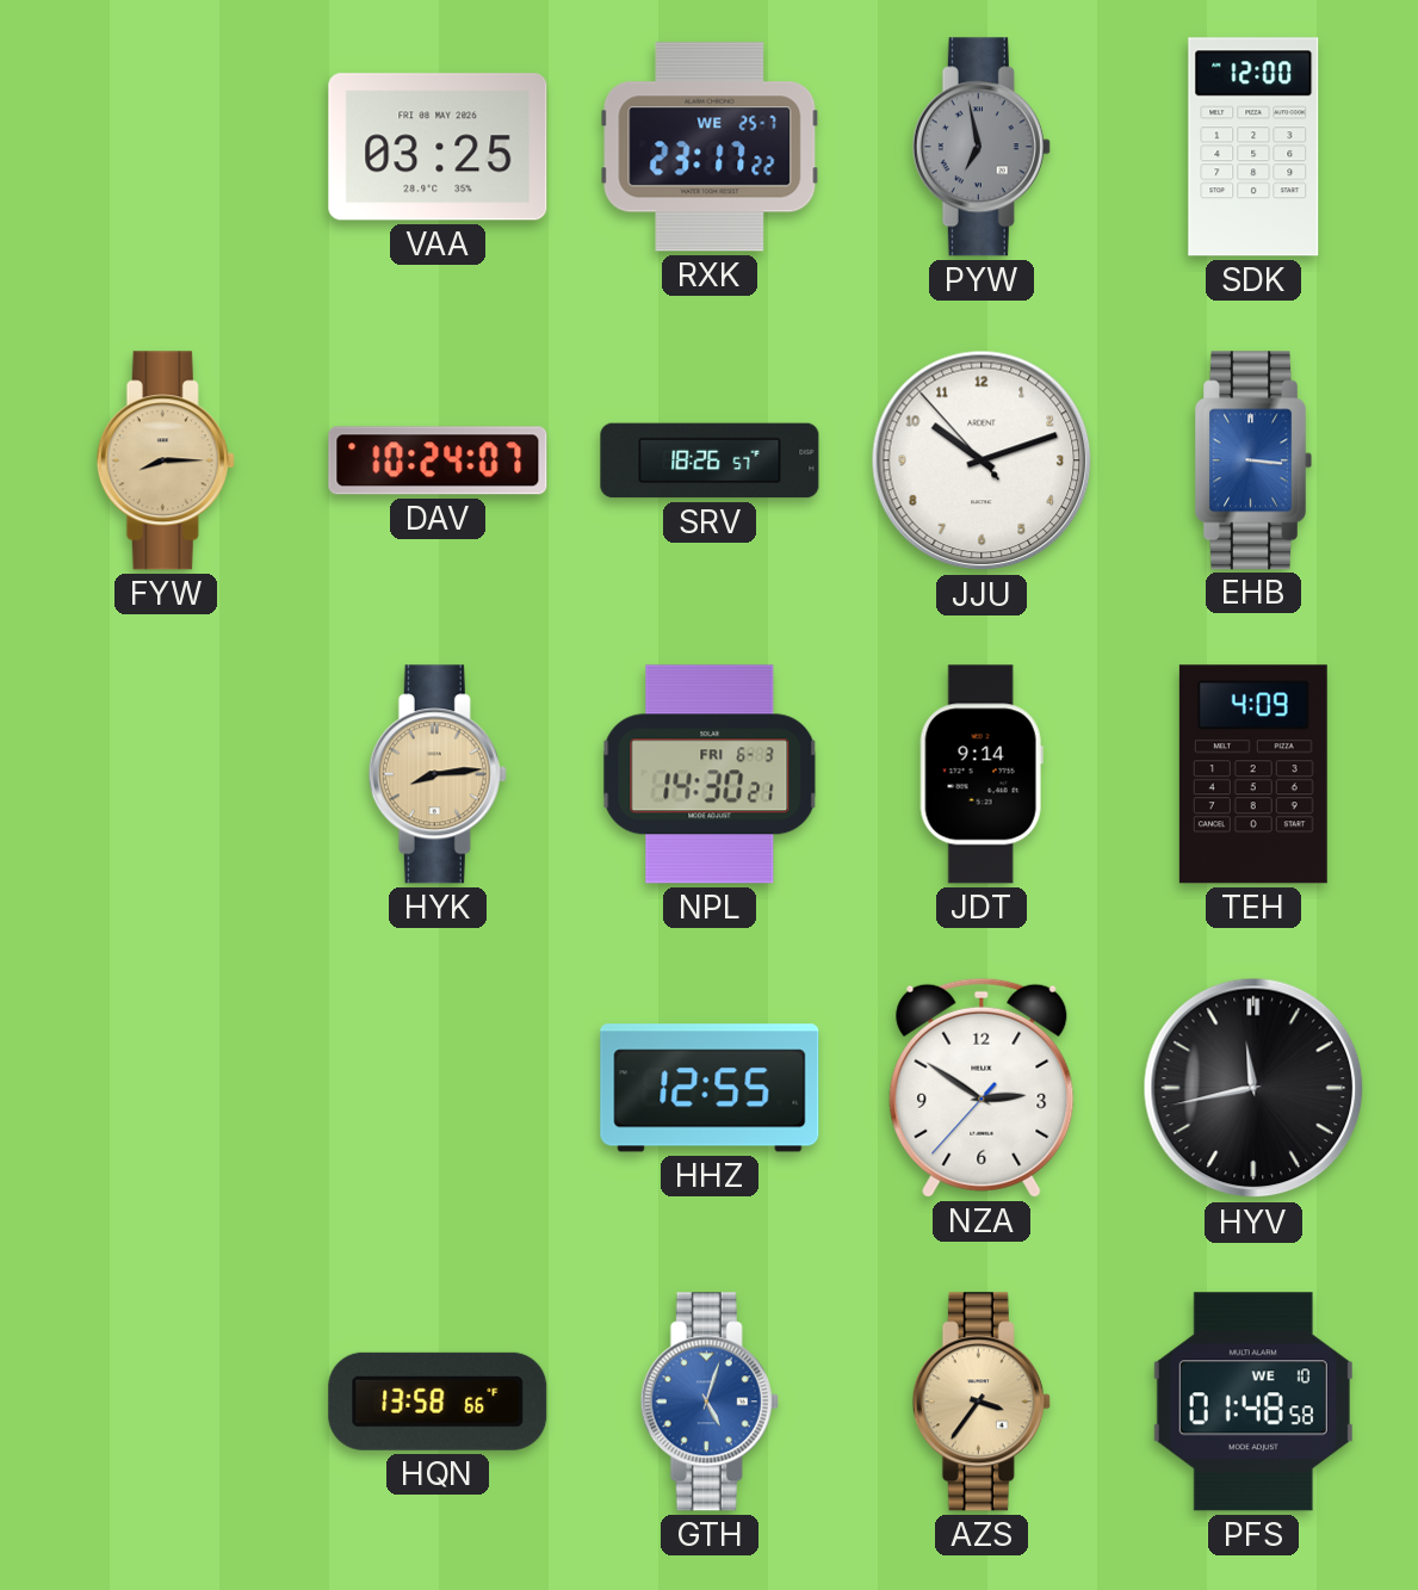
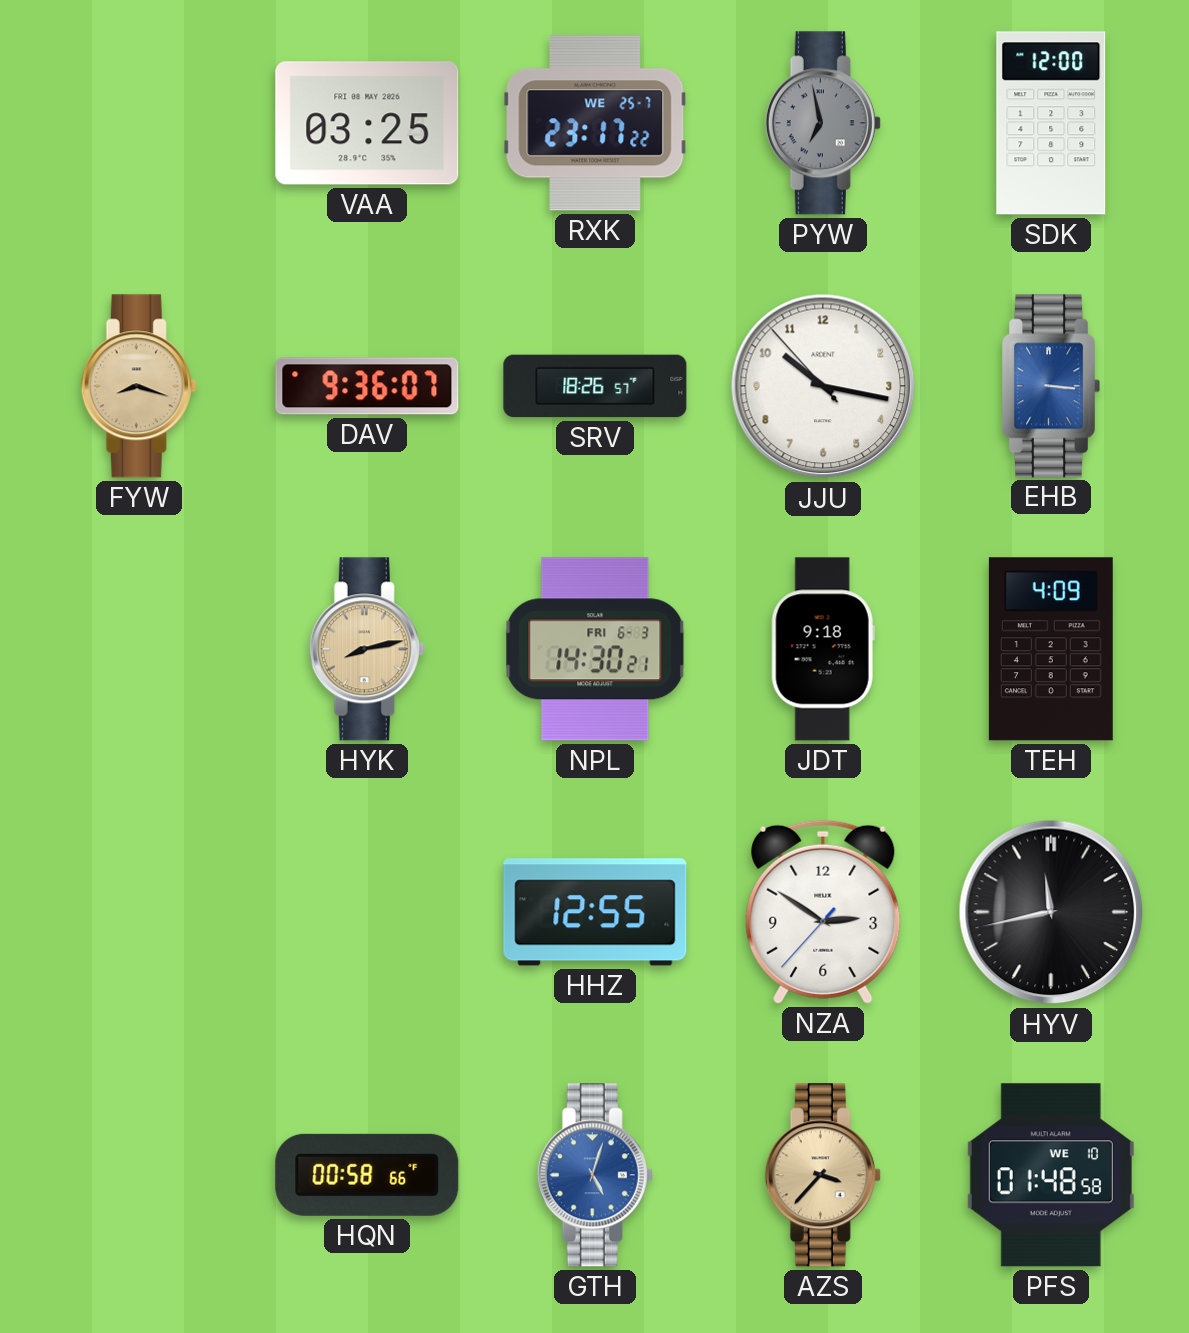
FYW: 8:15 -> 8:18
DAV: 10:24 -> 9:36
JJU: 10:11 -> 10:16
HYK: 8:14 -> 8:13
JDT: 9:14 -> 9:18
HQN: 13:58 -> 00:58
AZS: 3:36 -> 3:37
